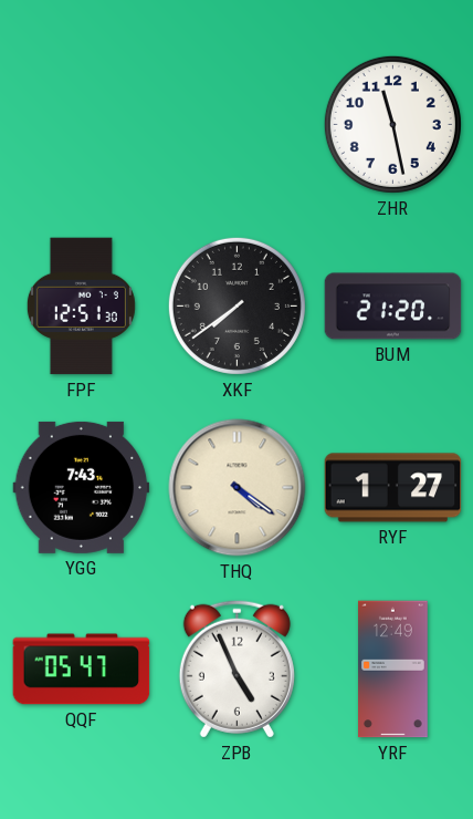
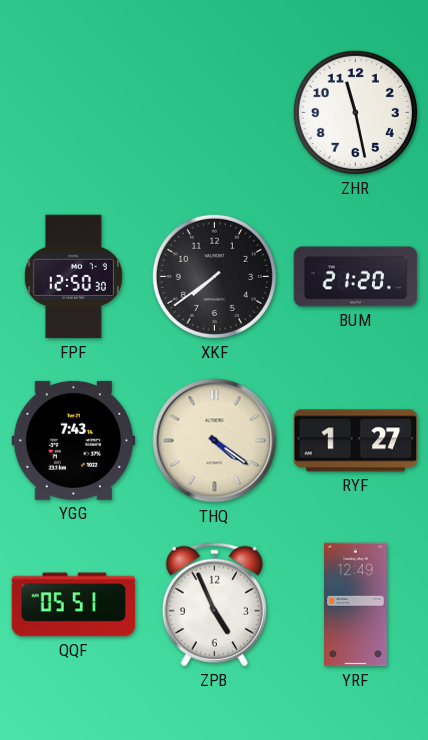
FPF: 12:51 -> 12:50
QQF: 05:47 -> 05:51
